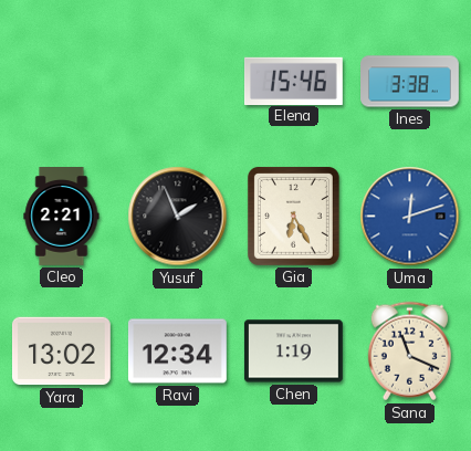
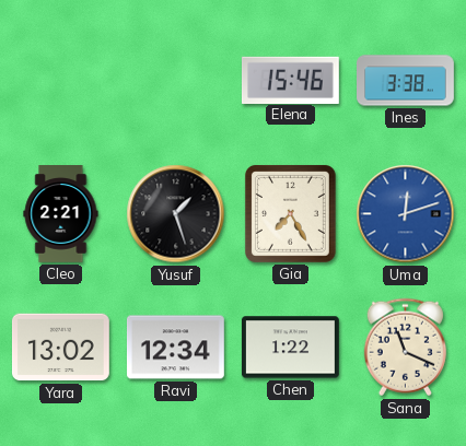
Yusuf: 1:56 -> 1:27
Gia: 6:25 -> 7:25
Chen: 1:19 -> 1:22
